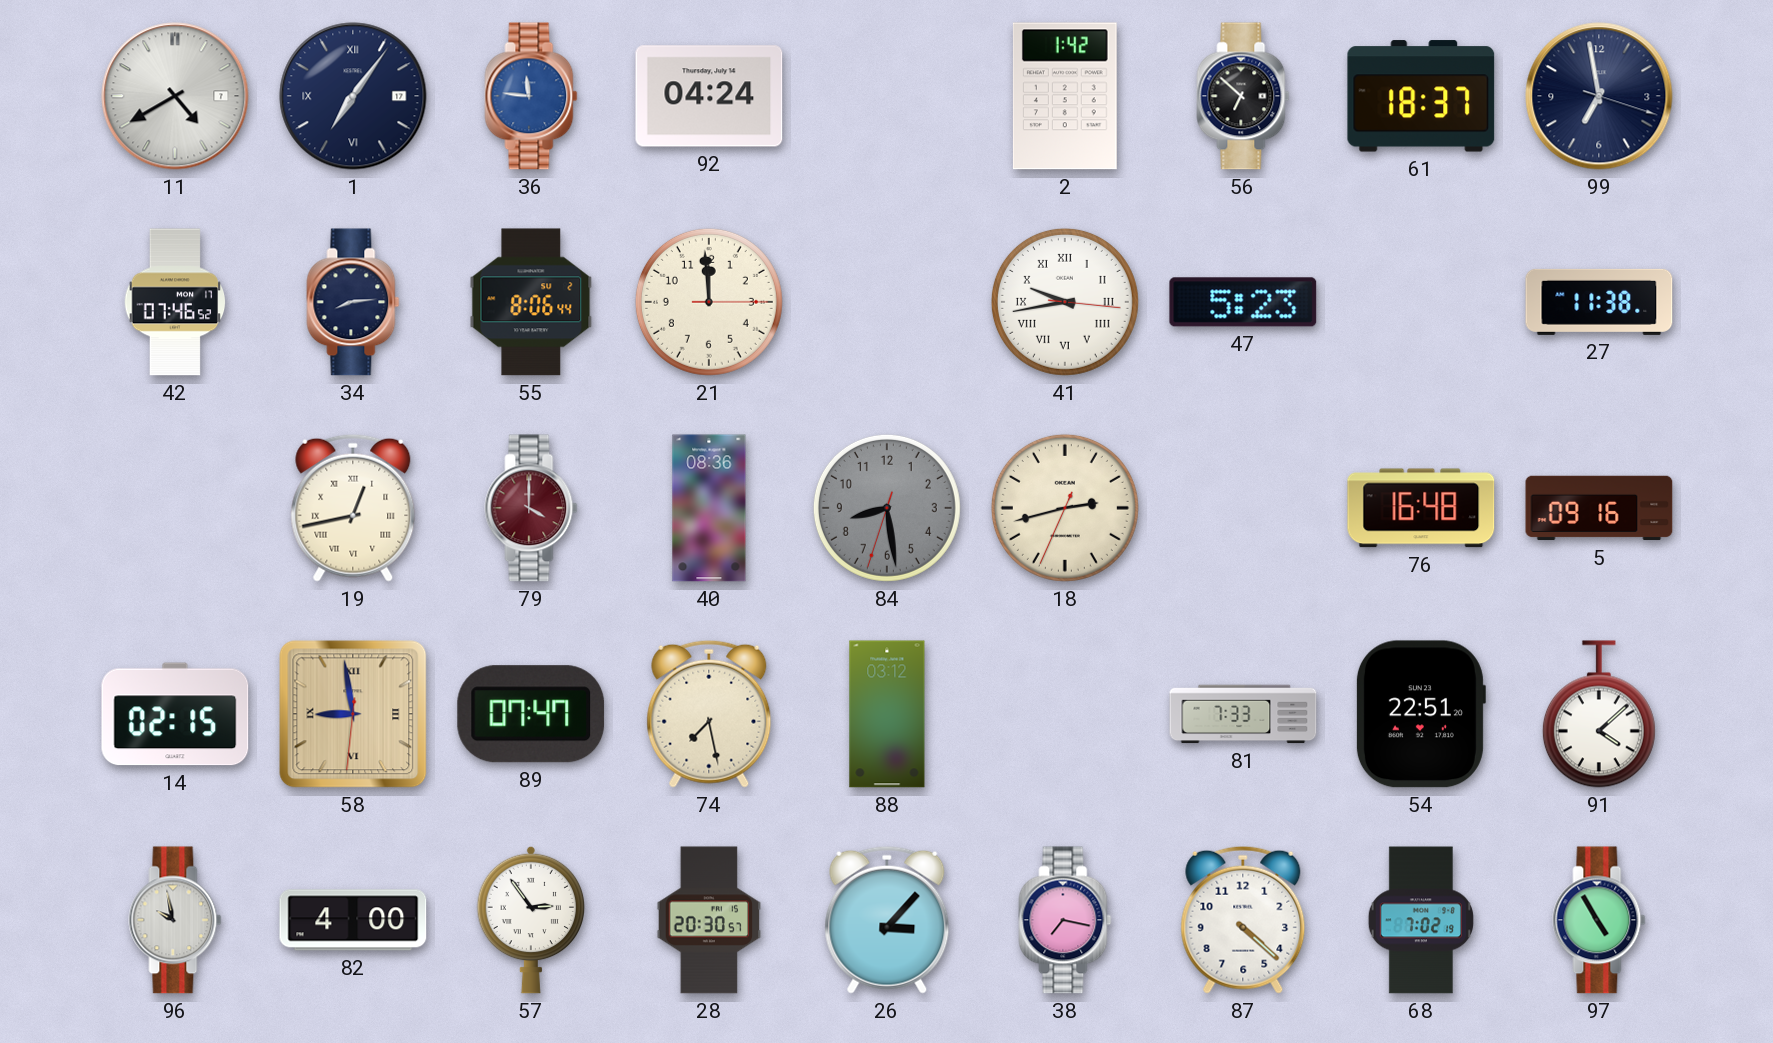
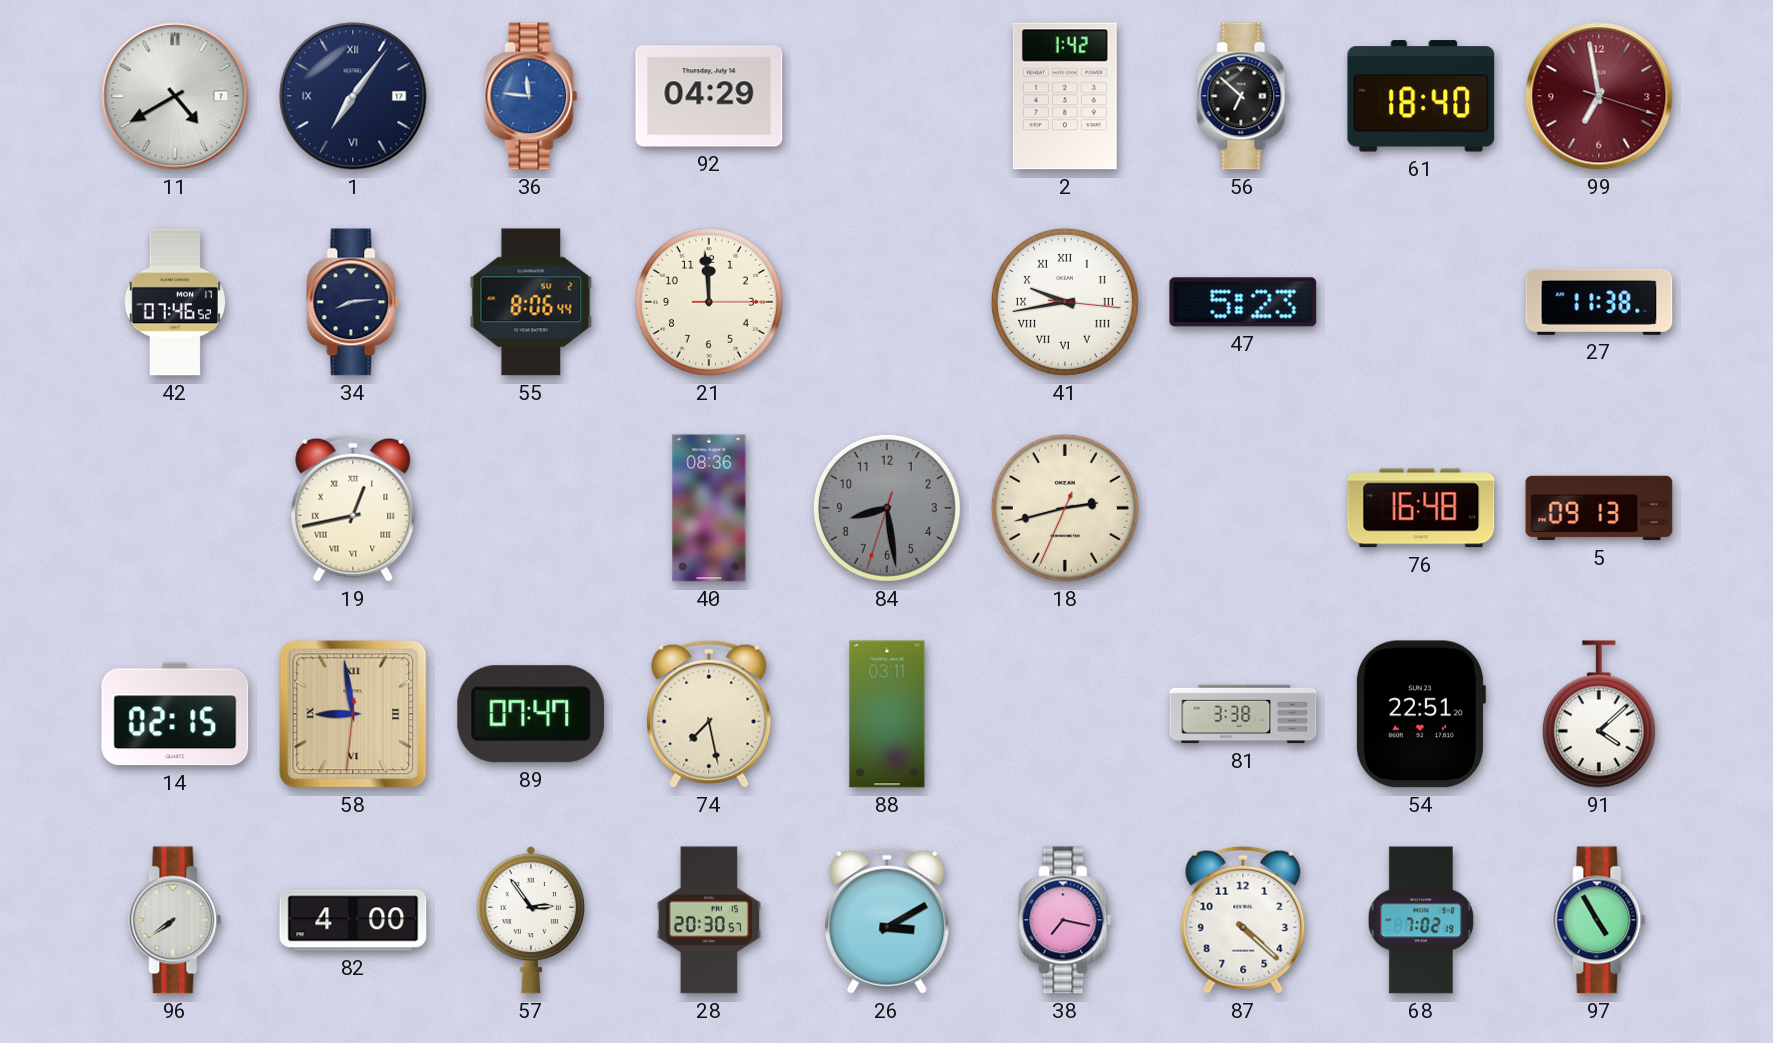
92: 04:24 -> 04:29
61: 18:37 -> 18:40
99 dial: navy -> burgundy
79: 4:00 -> none
5: 09:16 -> 09:13
88: 03:12 -> 03:11
81: 7:33 -> 3:38
96: 9:58 -> 7:39
26: 3:07 -> 3:10
